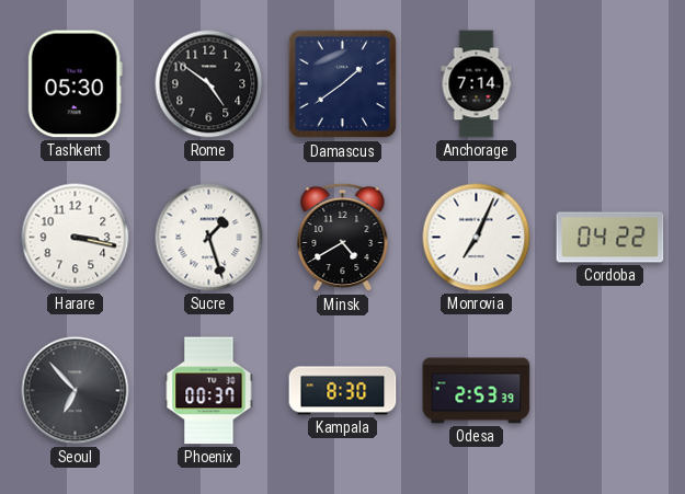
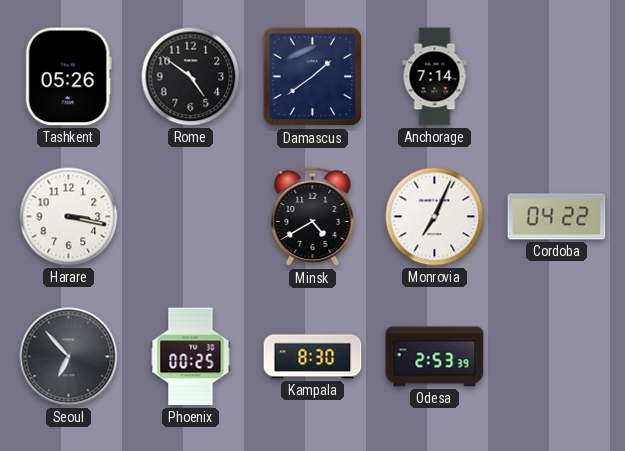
Tashkent: 05:30 -> 05:26
Sucre: 1:27 -> none
Phoenix: 00:37 -> 00:25
